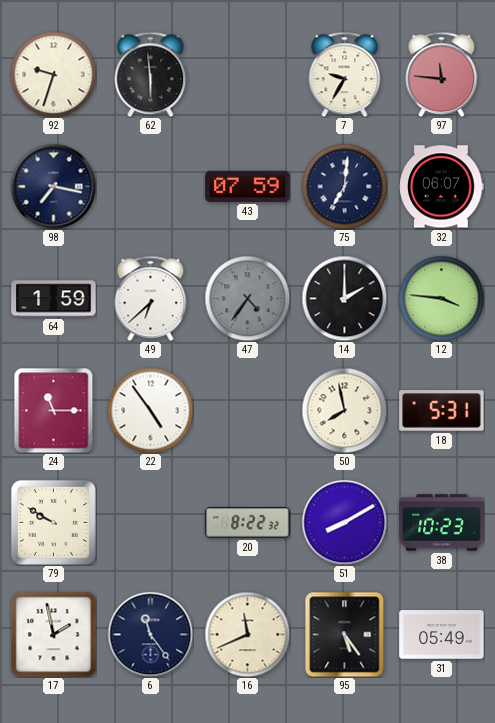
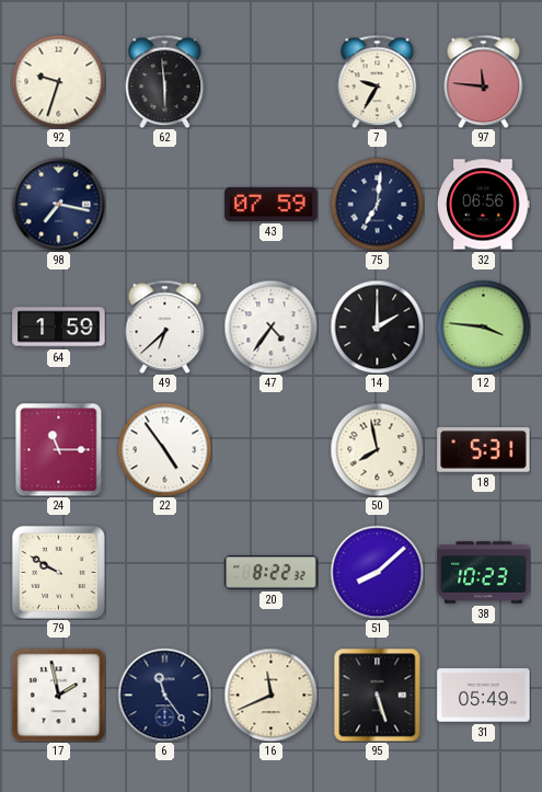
32: 06:07 -> 06:56
47 dial: grey -> white
51: 8:10 -> 8:08
95: 5:24 -> 5:27
